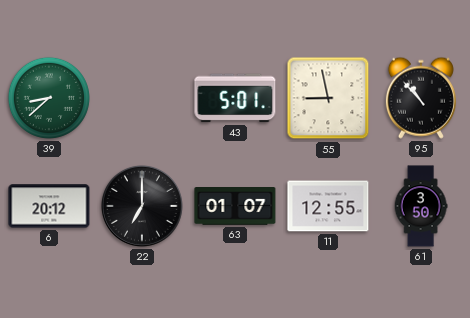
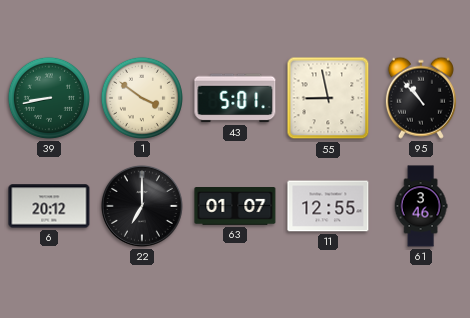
39: 8:38 -> 8:43
1: none -> 3:51
61: 3:50 -> 3:46
